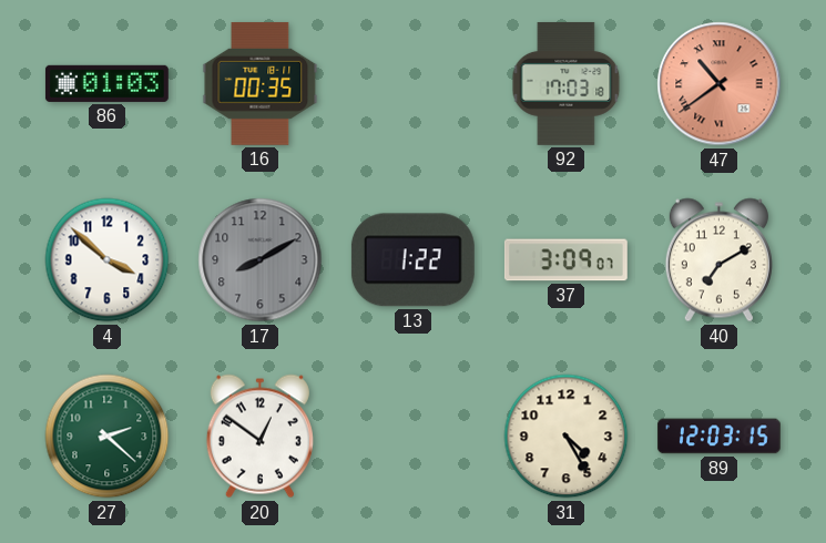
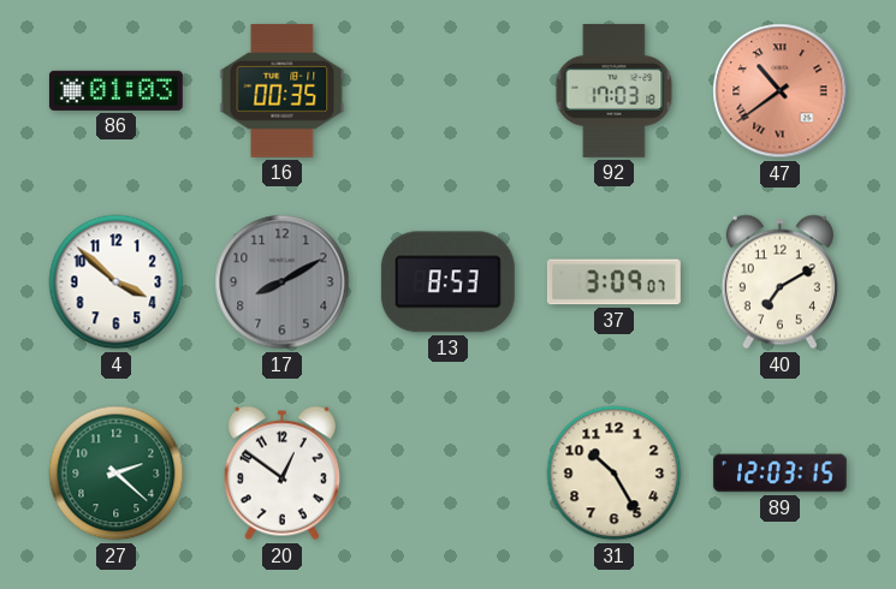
13: 1:22 -> 8:53
31: 4:25 -> 10:25
